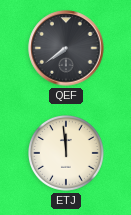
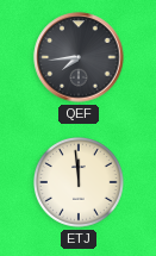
QEF: 7:39 -> 7:44
